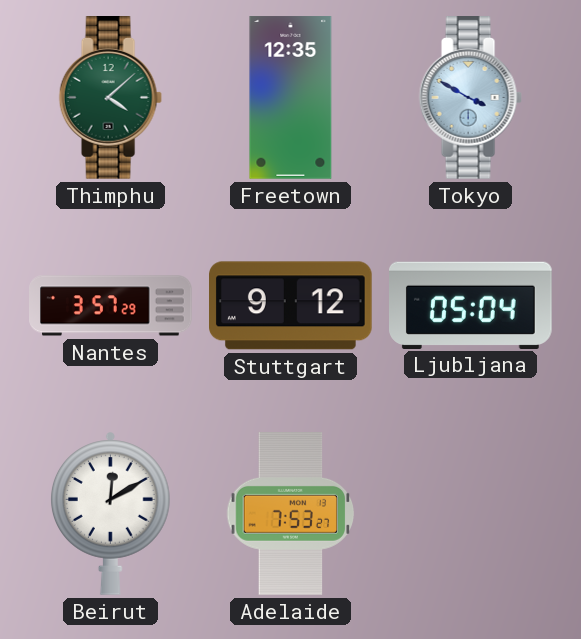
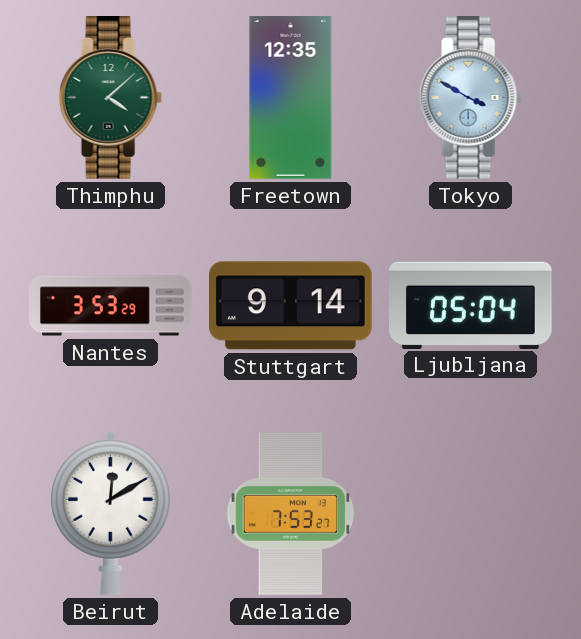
Nantes: 3:57 -> 3:53
Stuttgart: 9:12 -> 9:14
